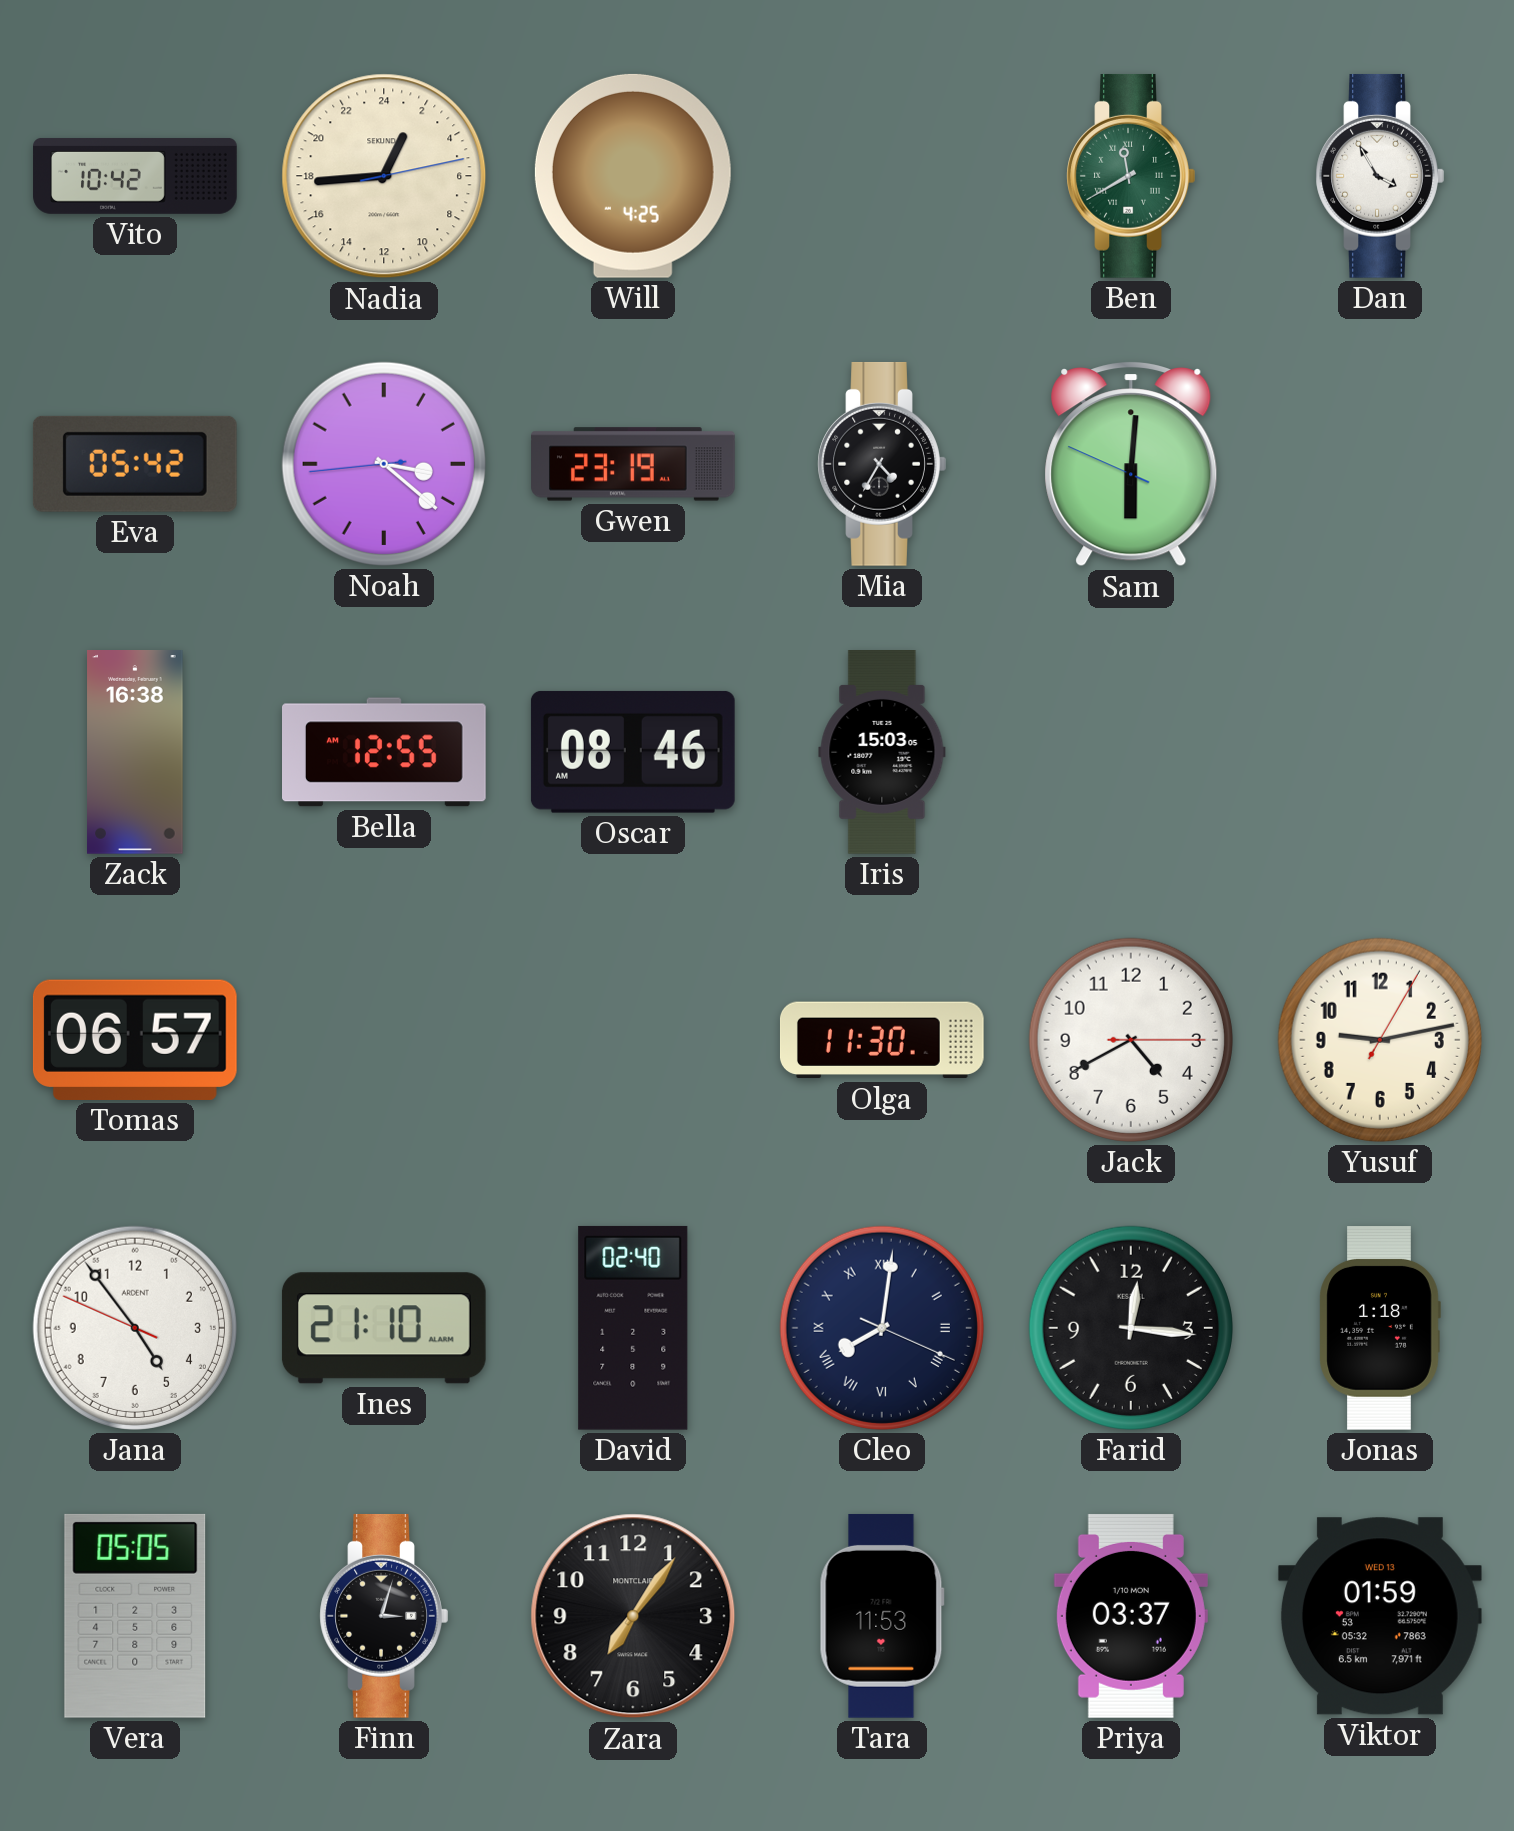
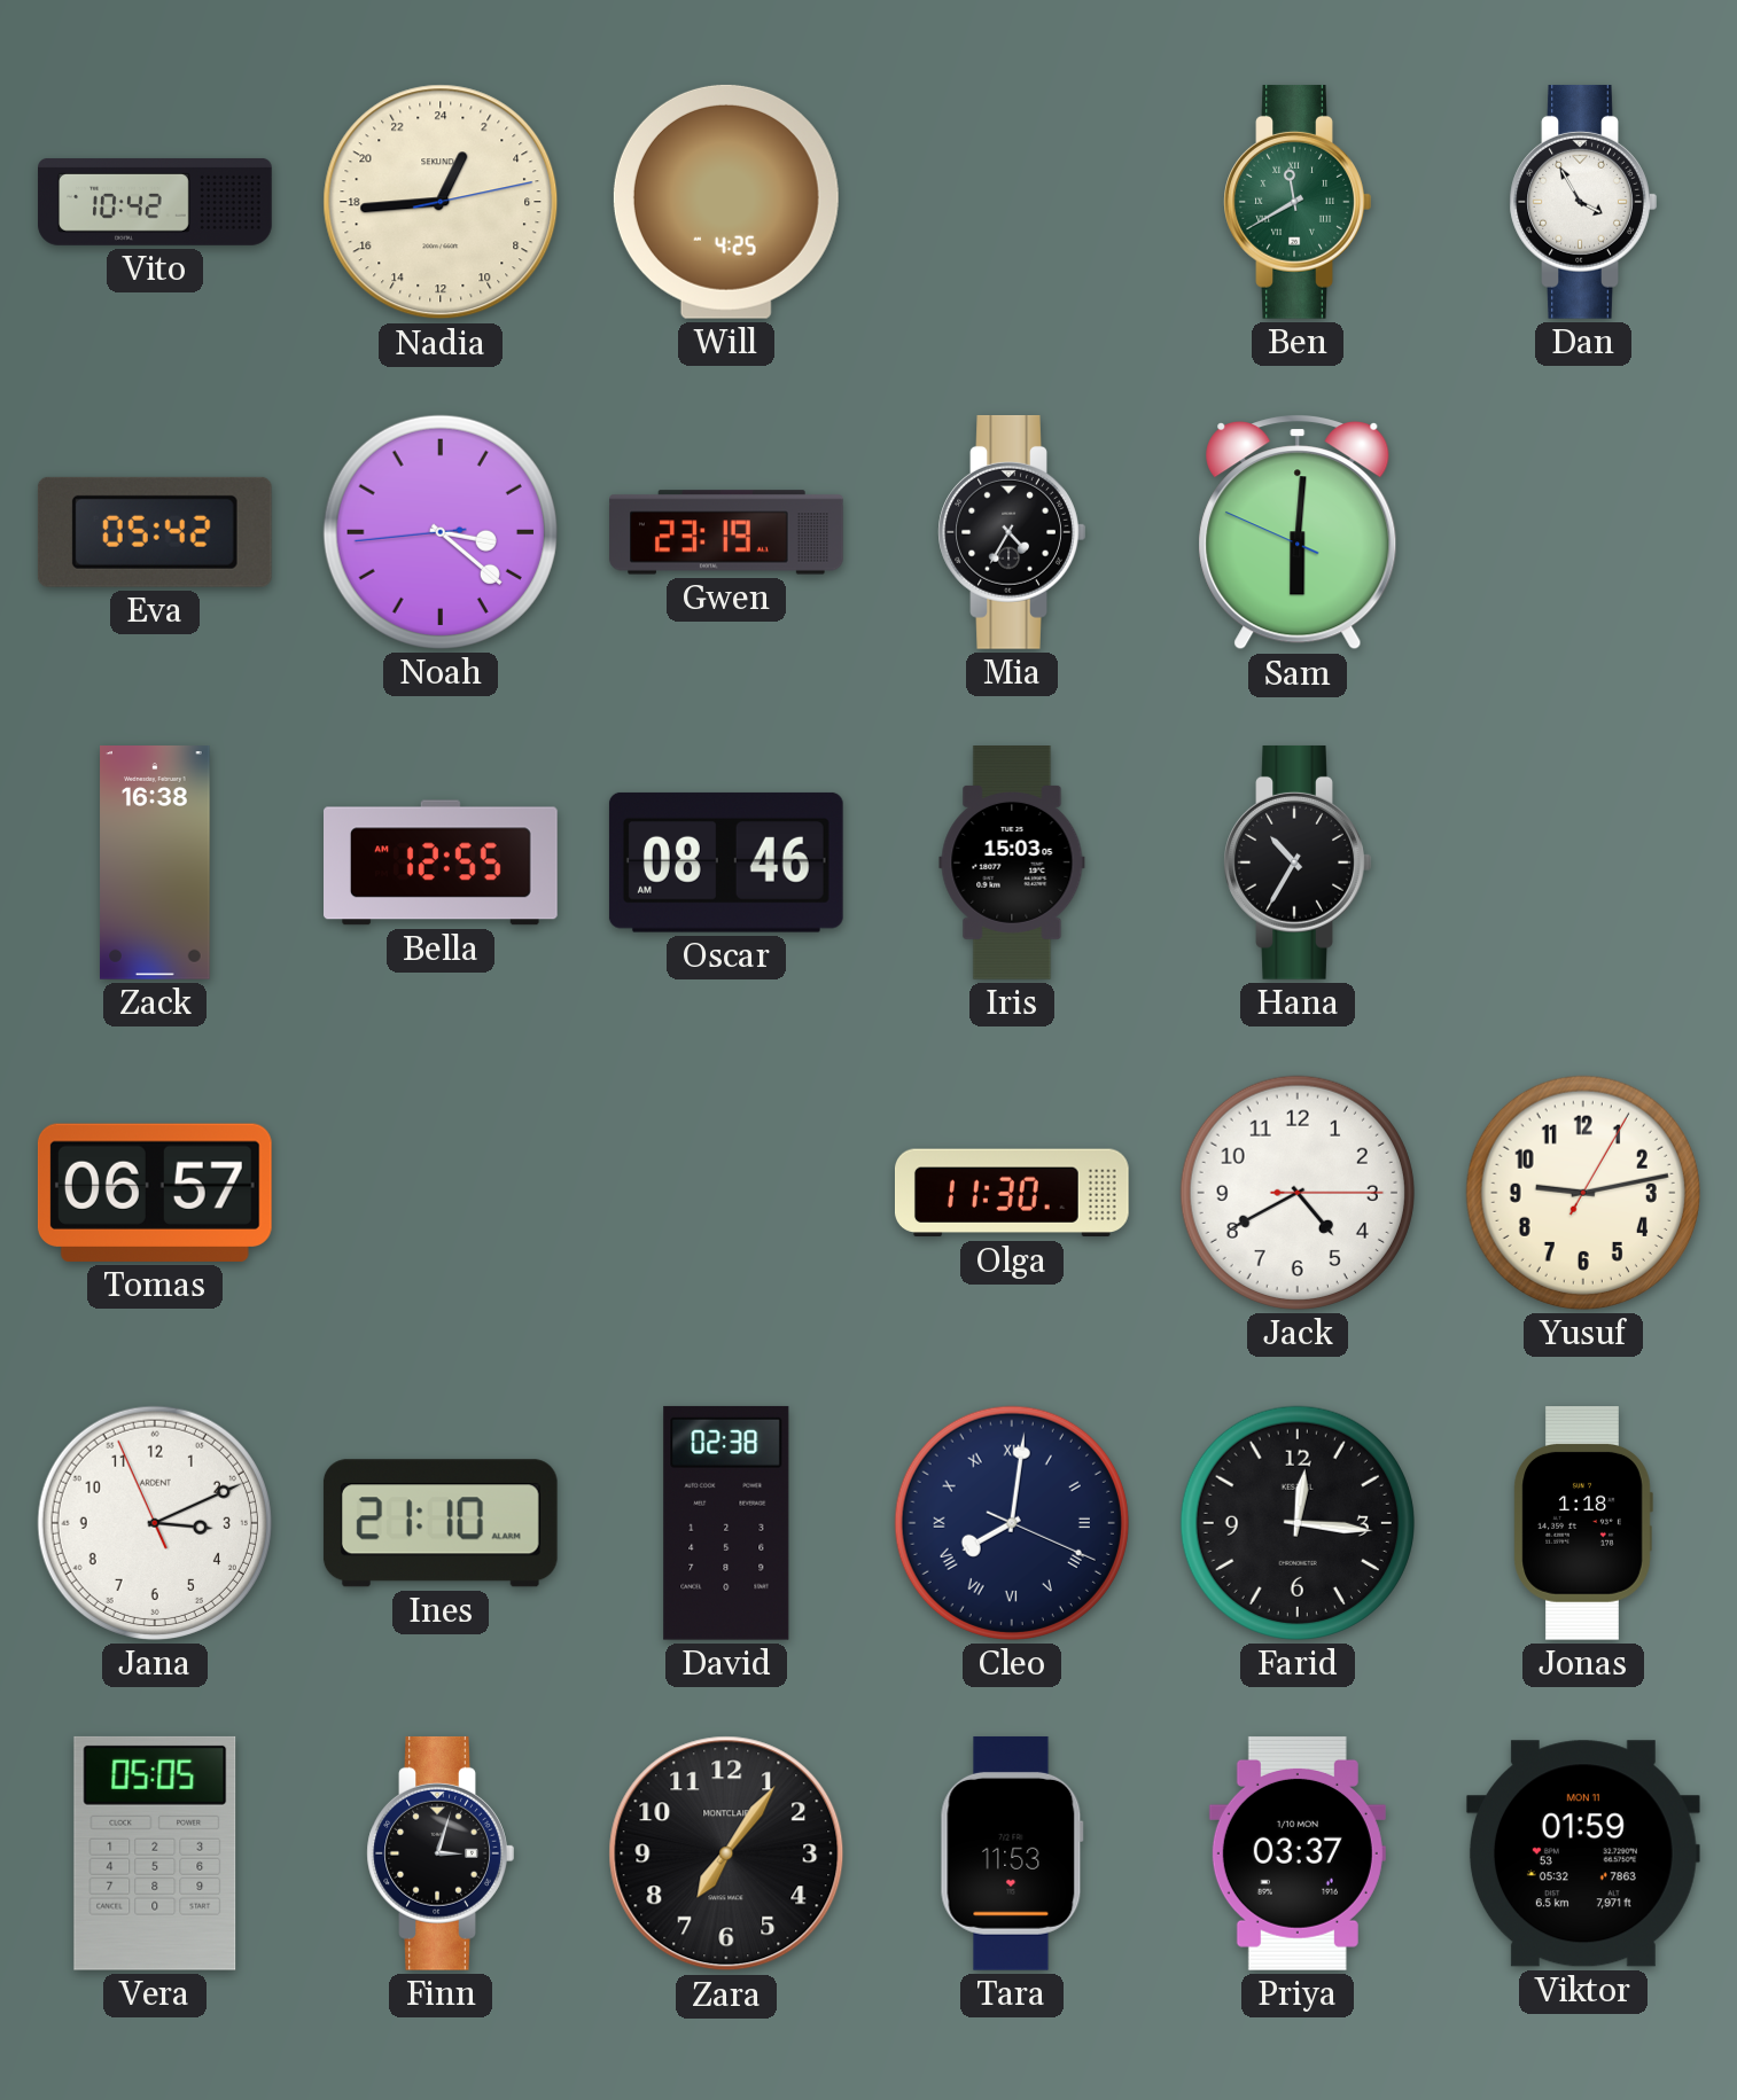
Hana: none -> 10:35
Jana: 4:53 -> 3:10
David: 02:40 -> 02:38
Viktor date: WED 13 -> MON 11
